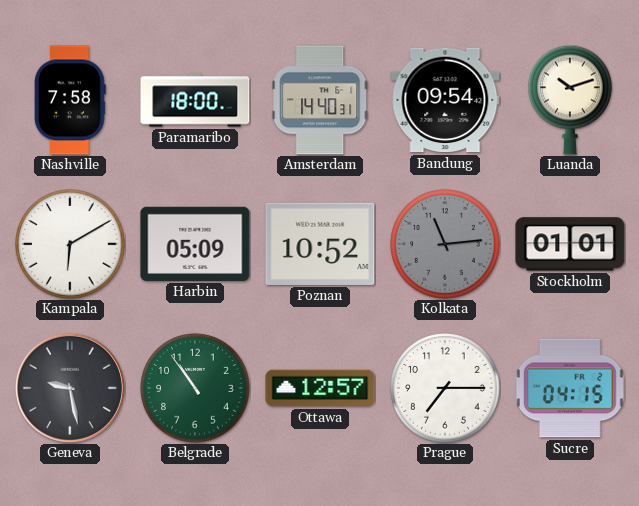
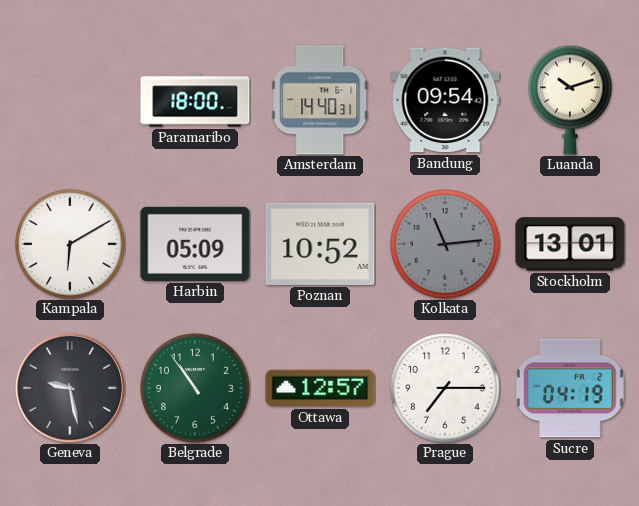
Nashville: 7:58 -> none
Stockholm: 01:01 -> 13:01
Sucre: 04:15 -> 04:19
